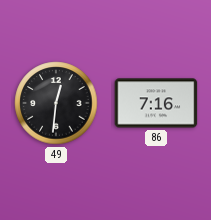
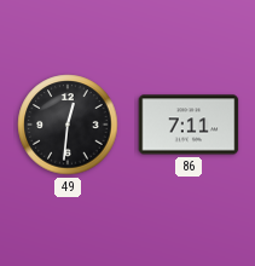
86: 7:16 -> 7:11
